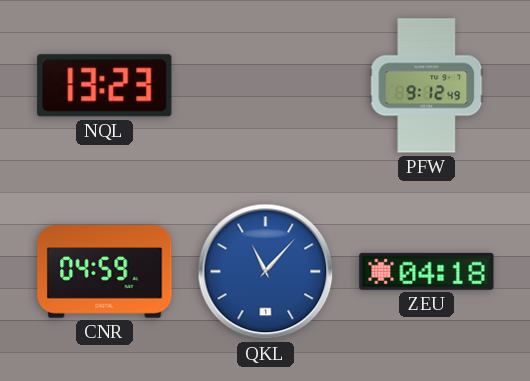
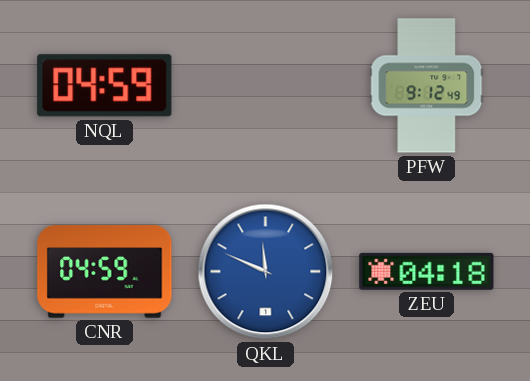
NQL: 13:23 -> 04:59
QKL: 11:07 -> 11:49
